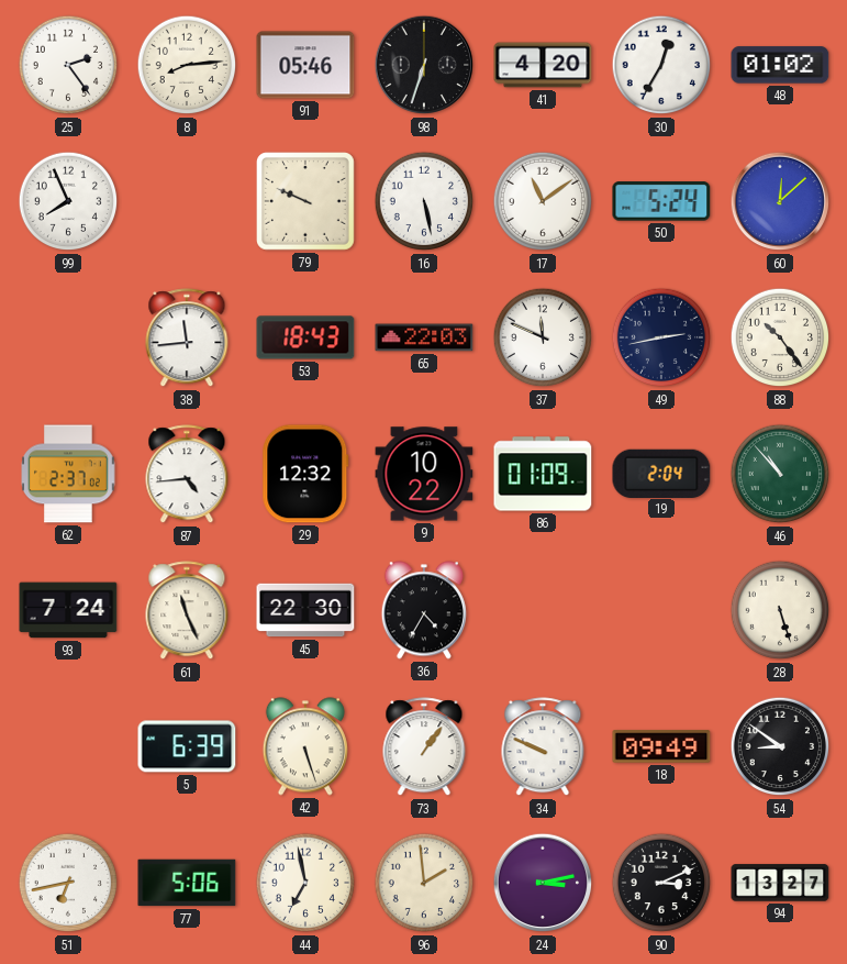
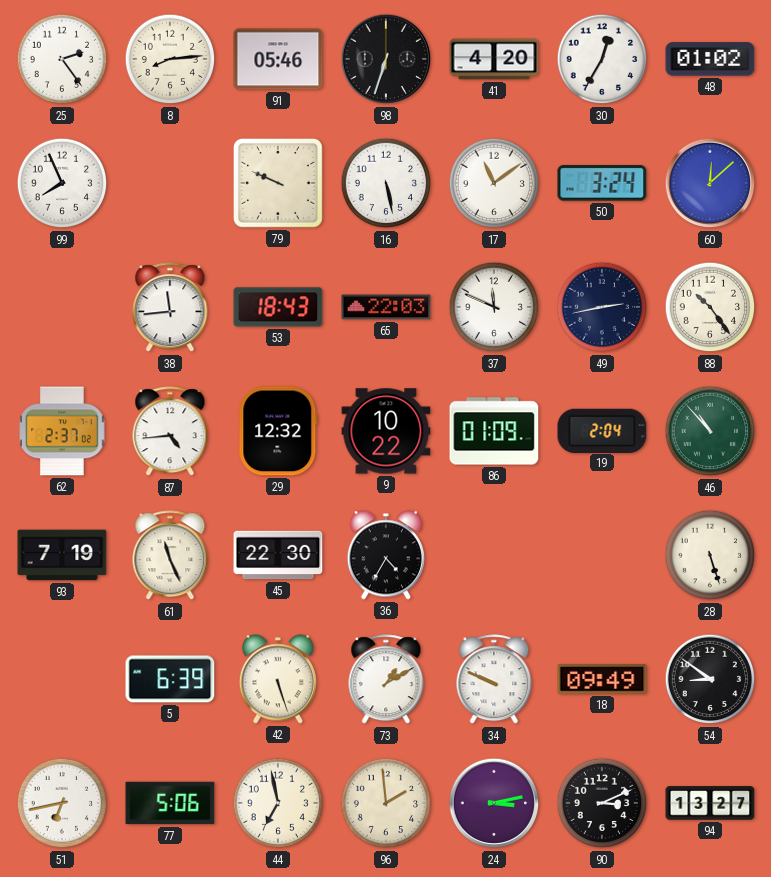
50: 5:24 -> 3:24
93: 7:24 -> 7:19
73: 1:06 -> 1:10
